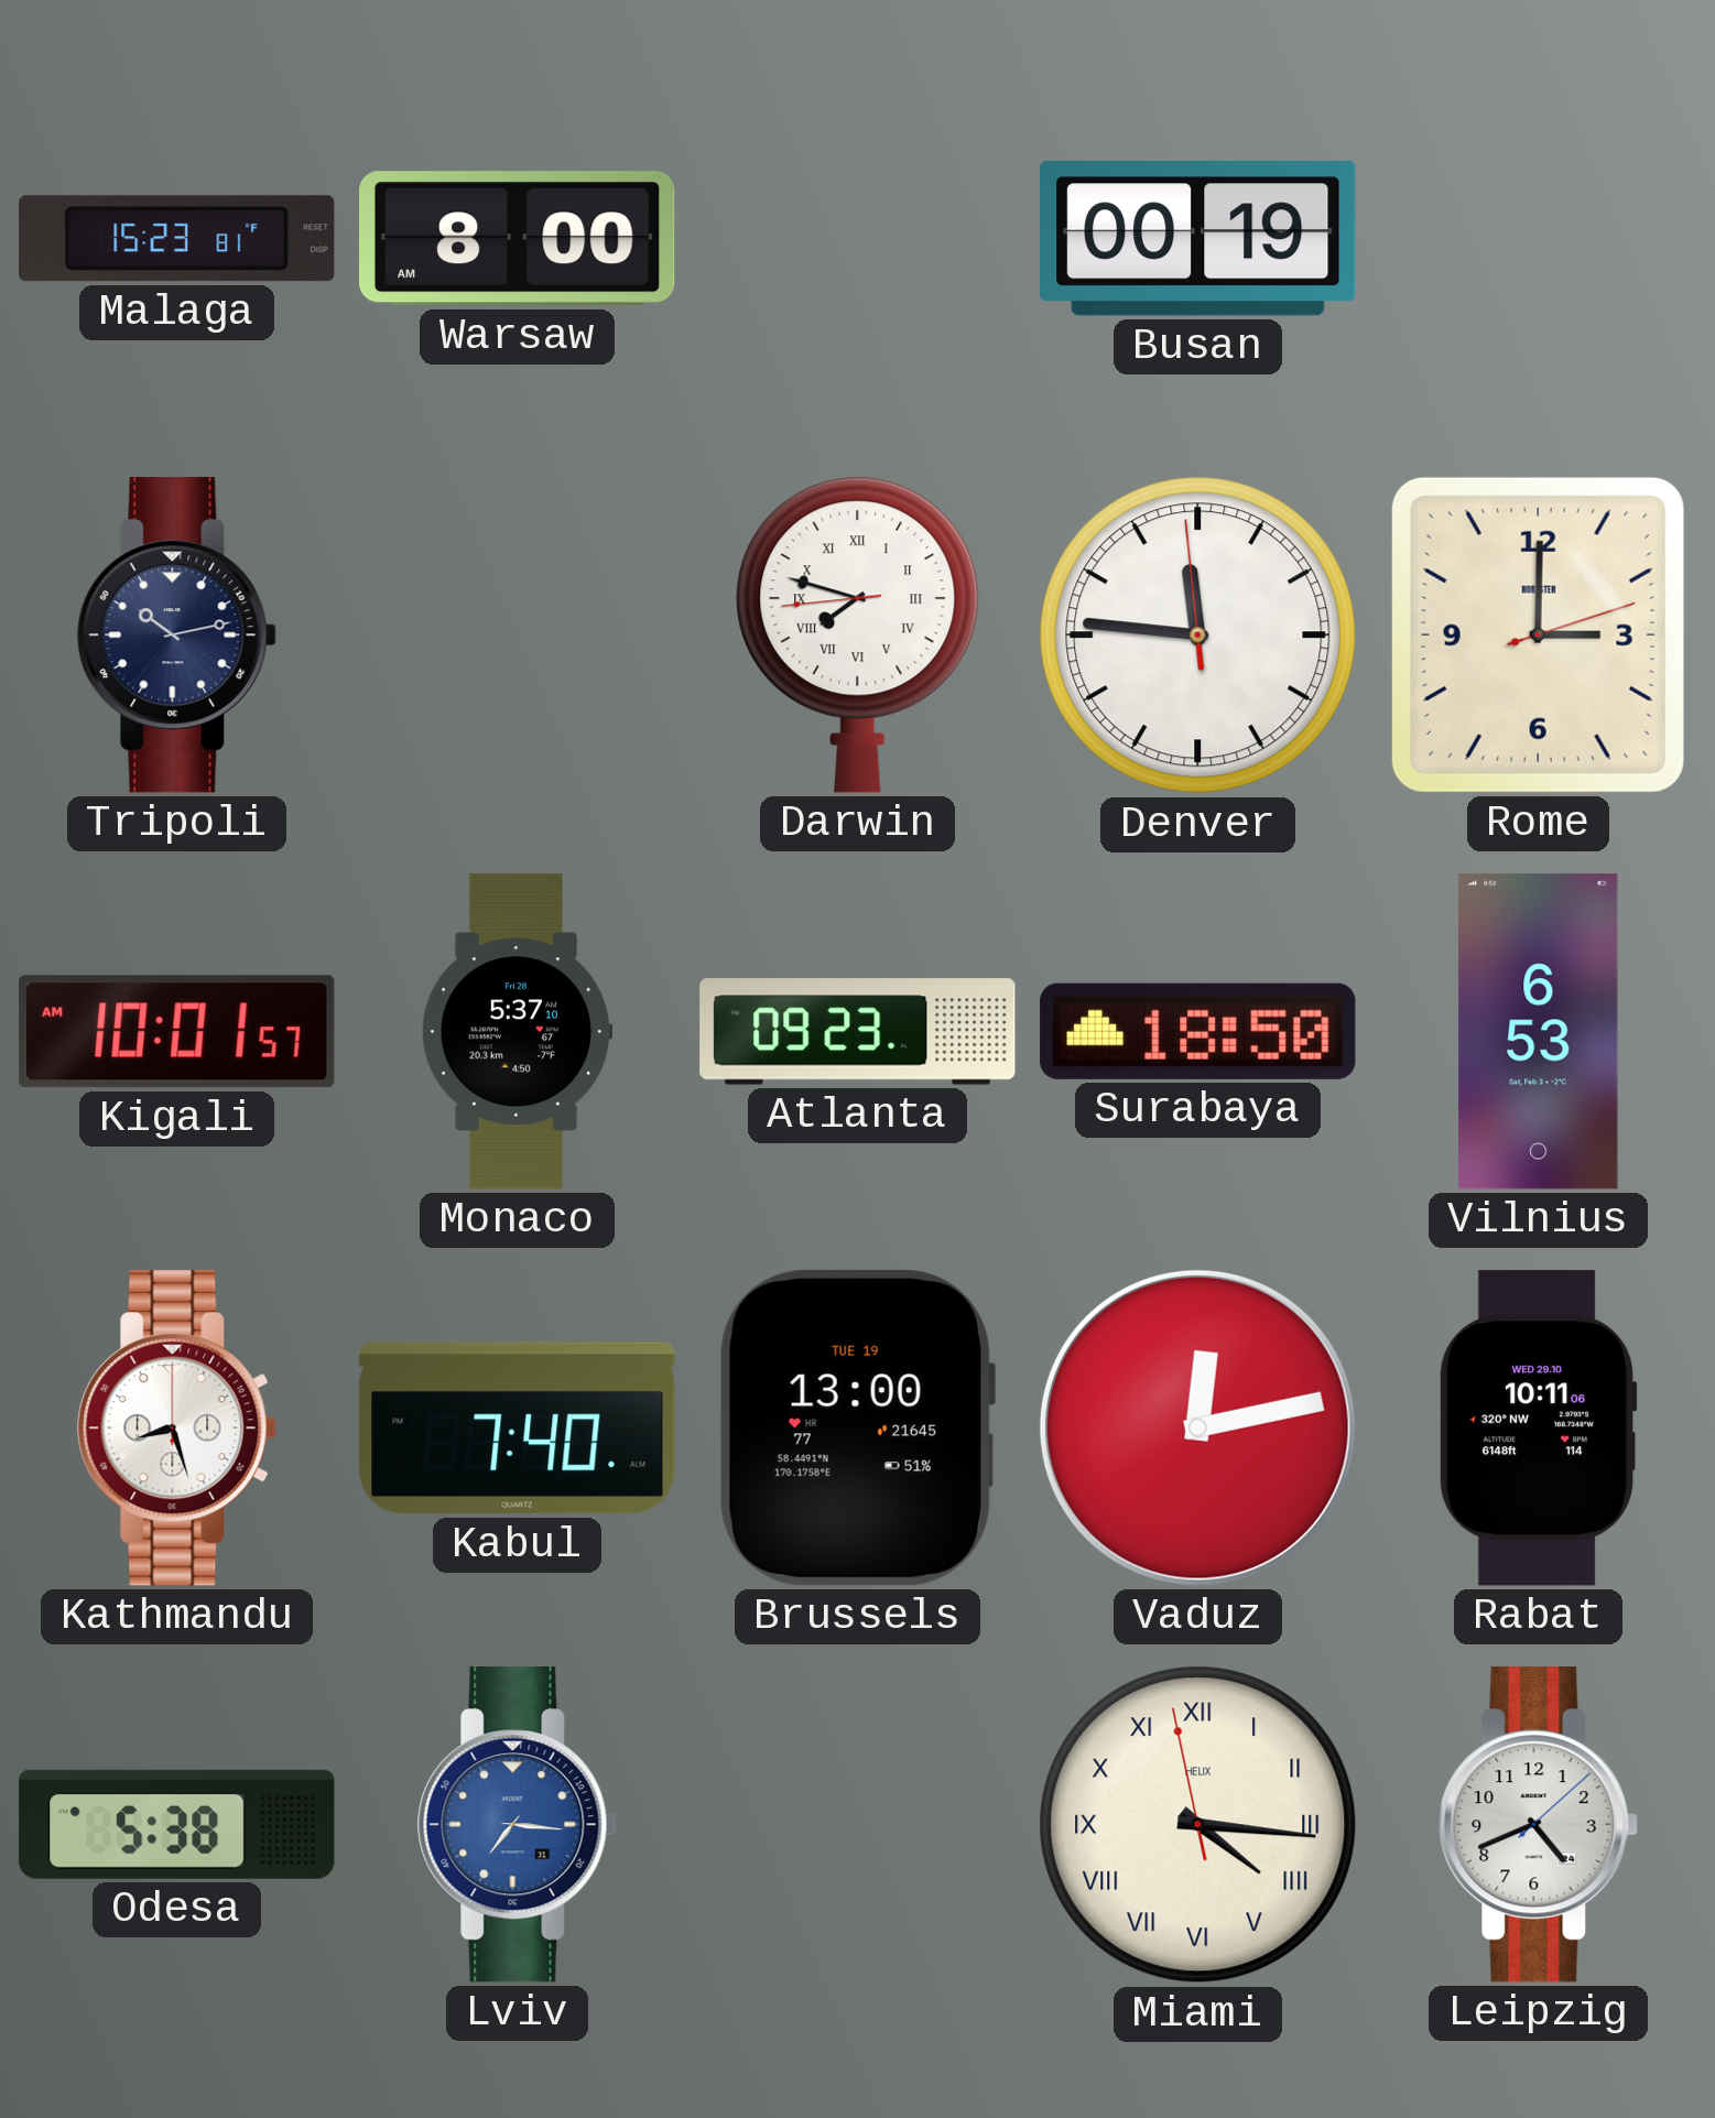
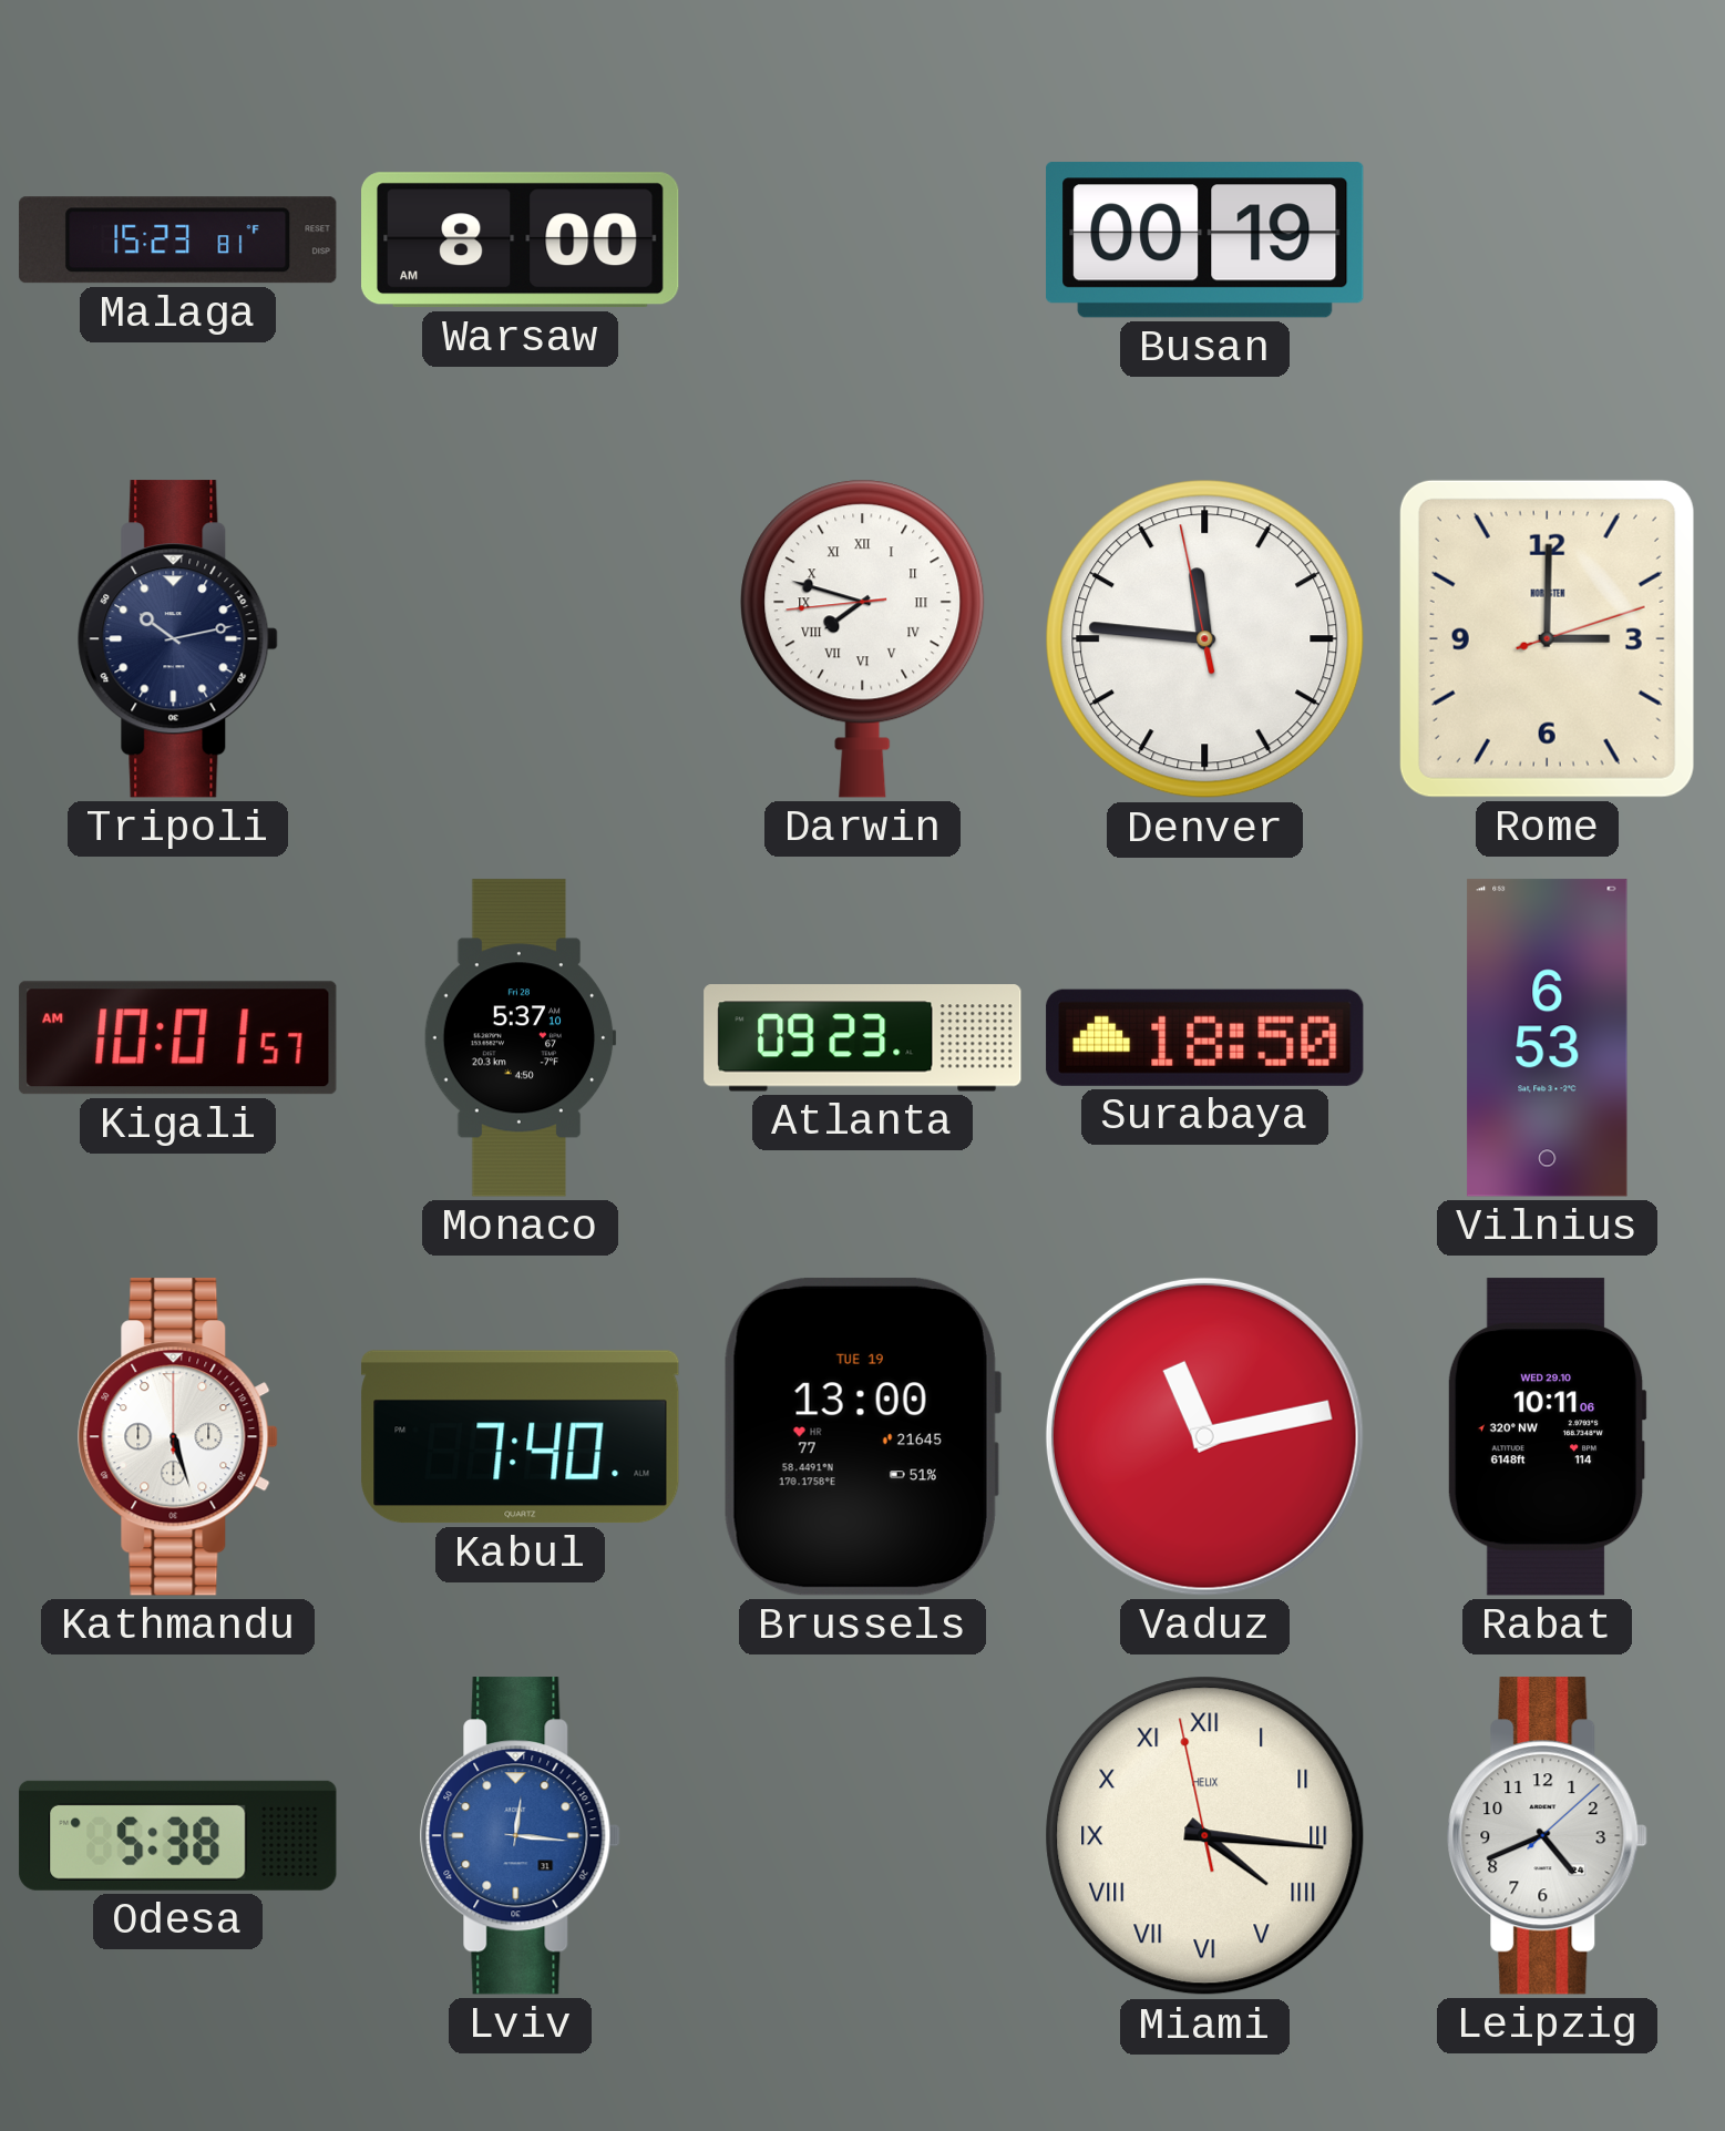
Denver: 11:45:59 -> 11:45:58
Kathmandu: 8:27 -> 5:27
Vaduz: 12:13 -> 11:13
Lviv: 7:16 -> 12:16
